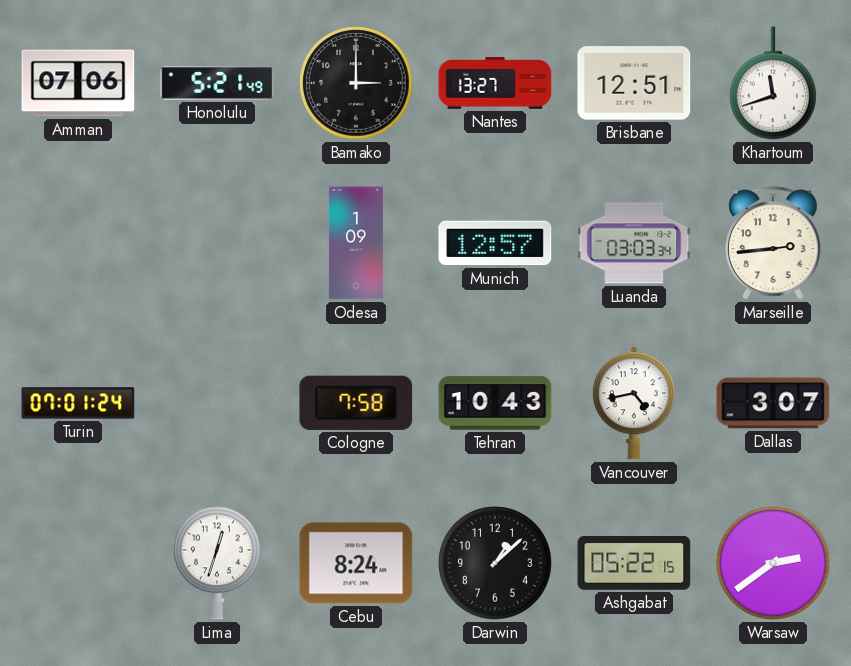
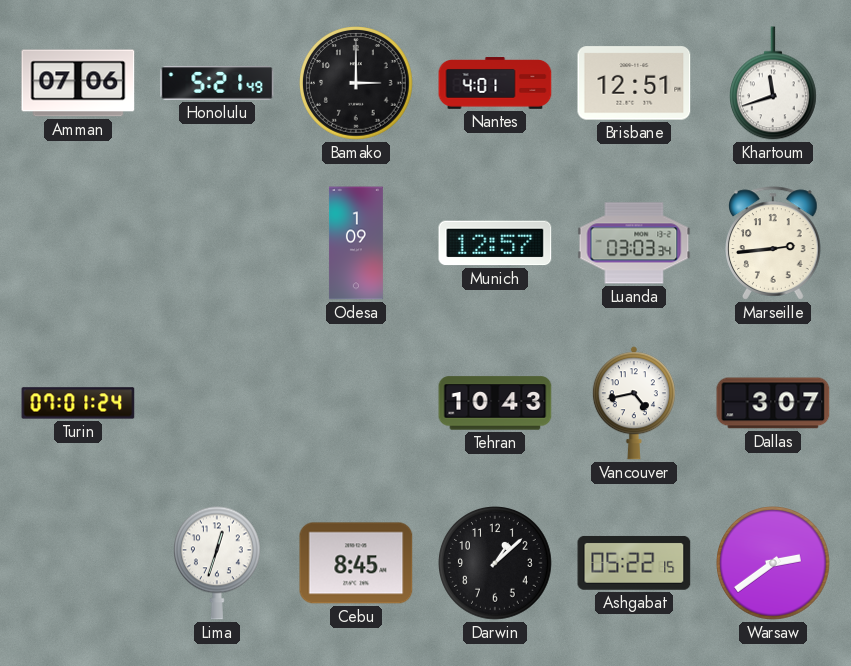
Nantes: 13:27 -> 4:01
Cologne: 7:58 -> none
Cebu: 8:24 -> 8:45
